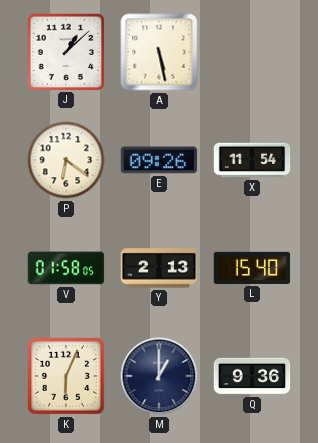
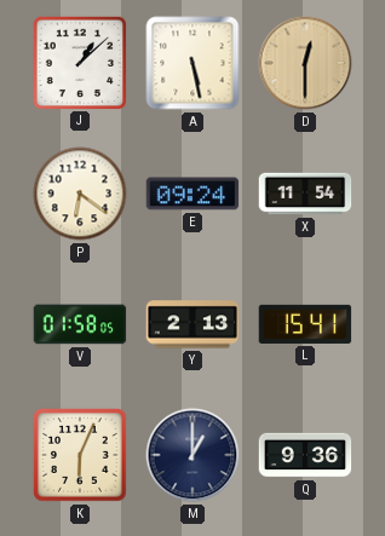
D: none -> 12:30
E: 09:26 -> 09:24
L: 15:40 -> 15:41
